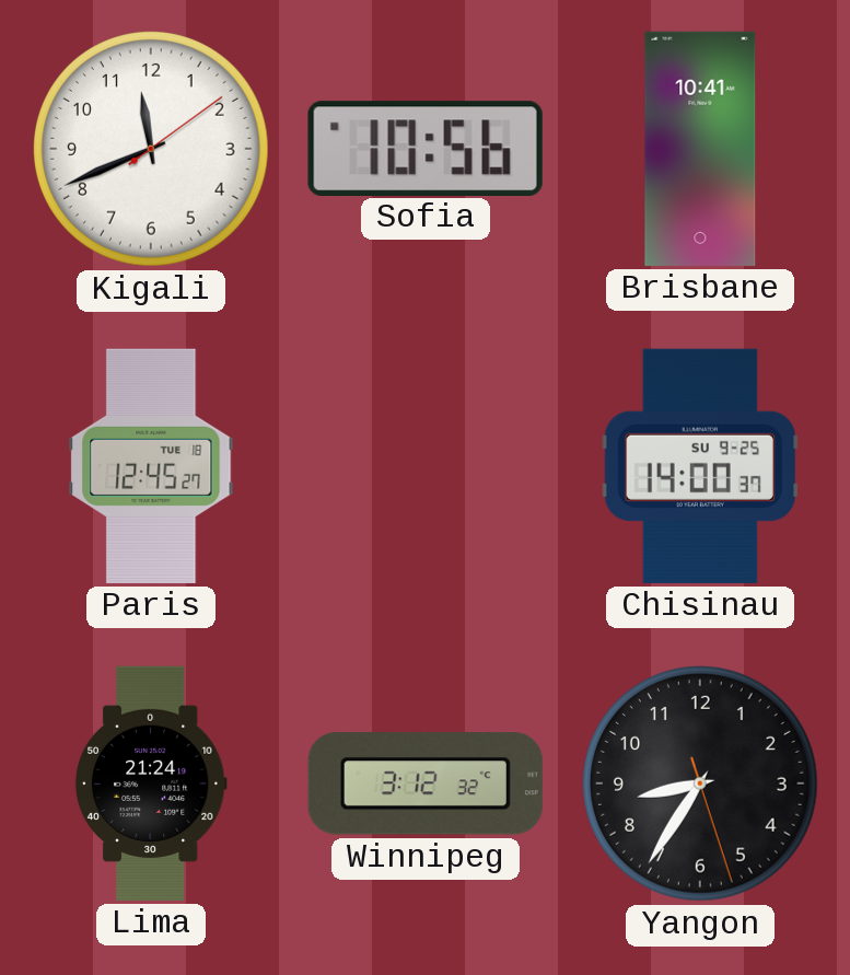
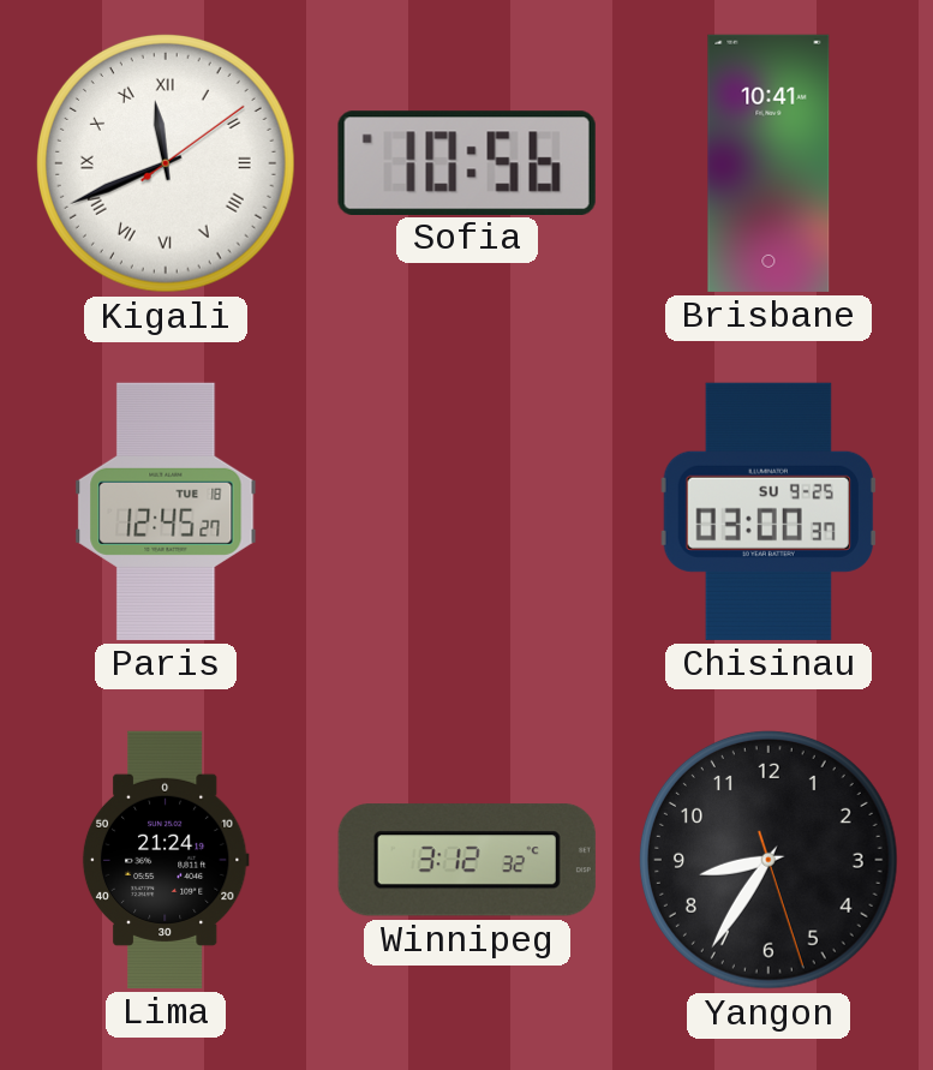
Kigali numerals: Arabic -> Roman
Chisinau: 14:00 -> 03:00
